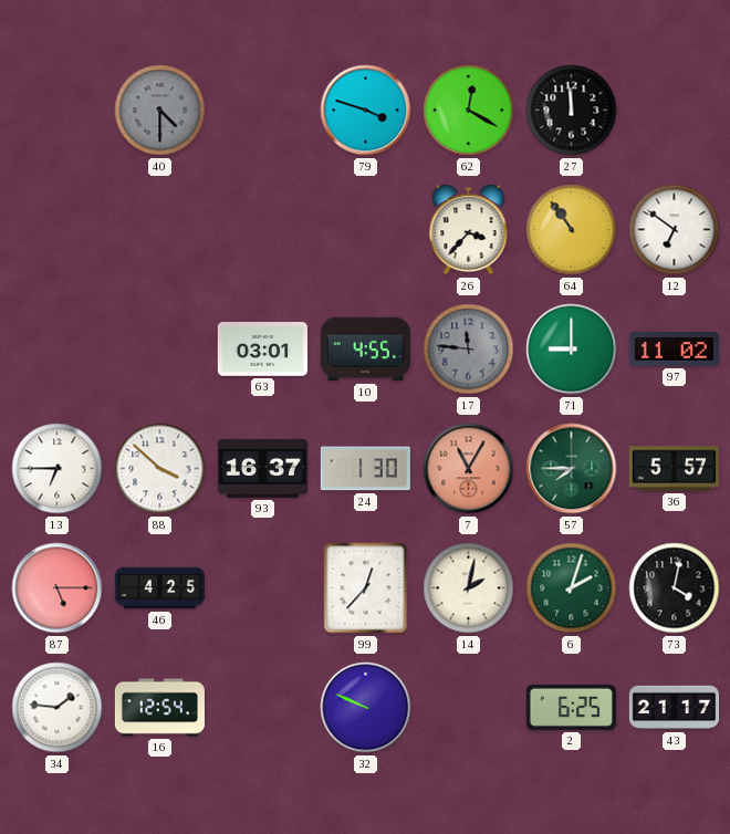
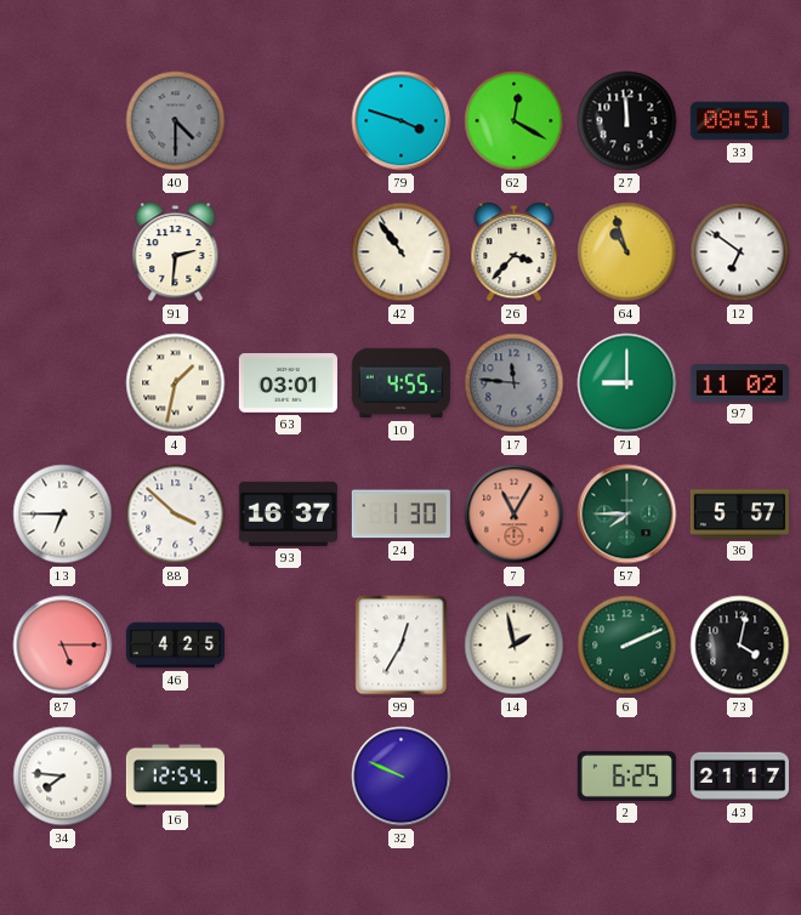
33: none -> 08:51
91: none -> 2:31
42: none -> 10:54
64: 10:54 -> 10:57
4: none -> 1:32
99: 12:37 -> 12:35
14: 2:02 -> 1:58
6: 2:03 -> 2:11
34: 1:46 -> 7:46
